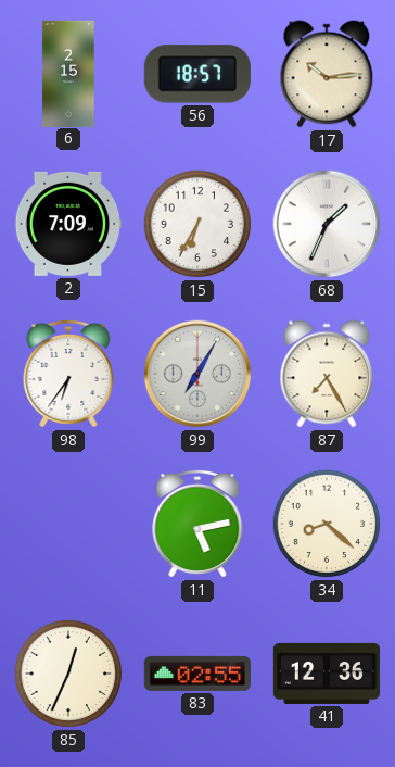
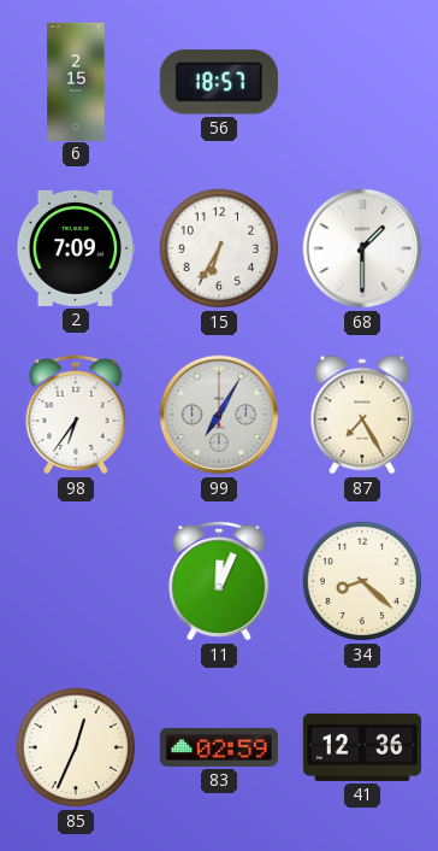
17: 10:14 -> none
68: 1:34 -> 1:30
11: 5:13 -> 12:04
83: 02:55 -> 02:59
